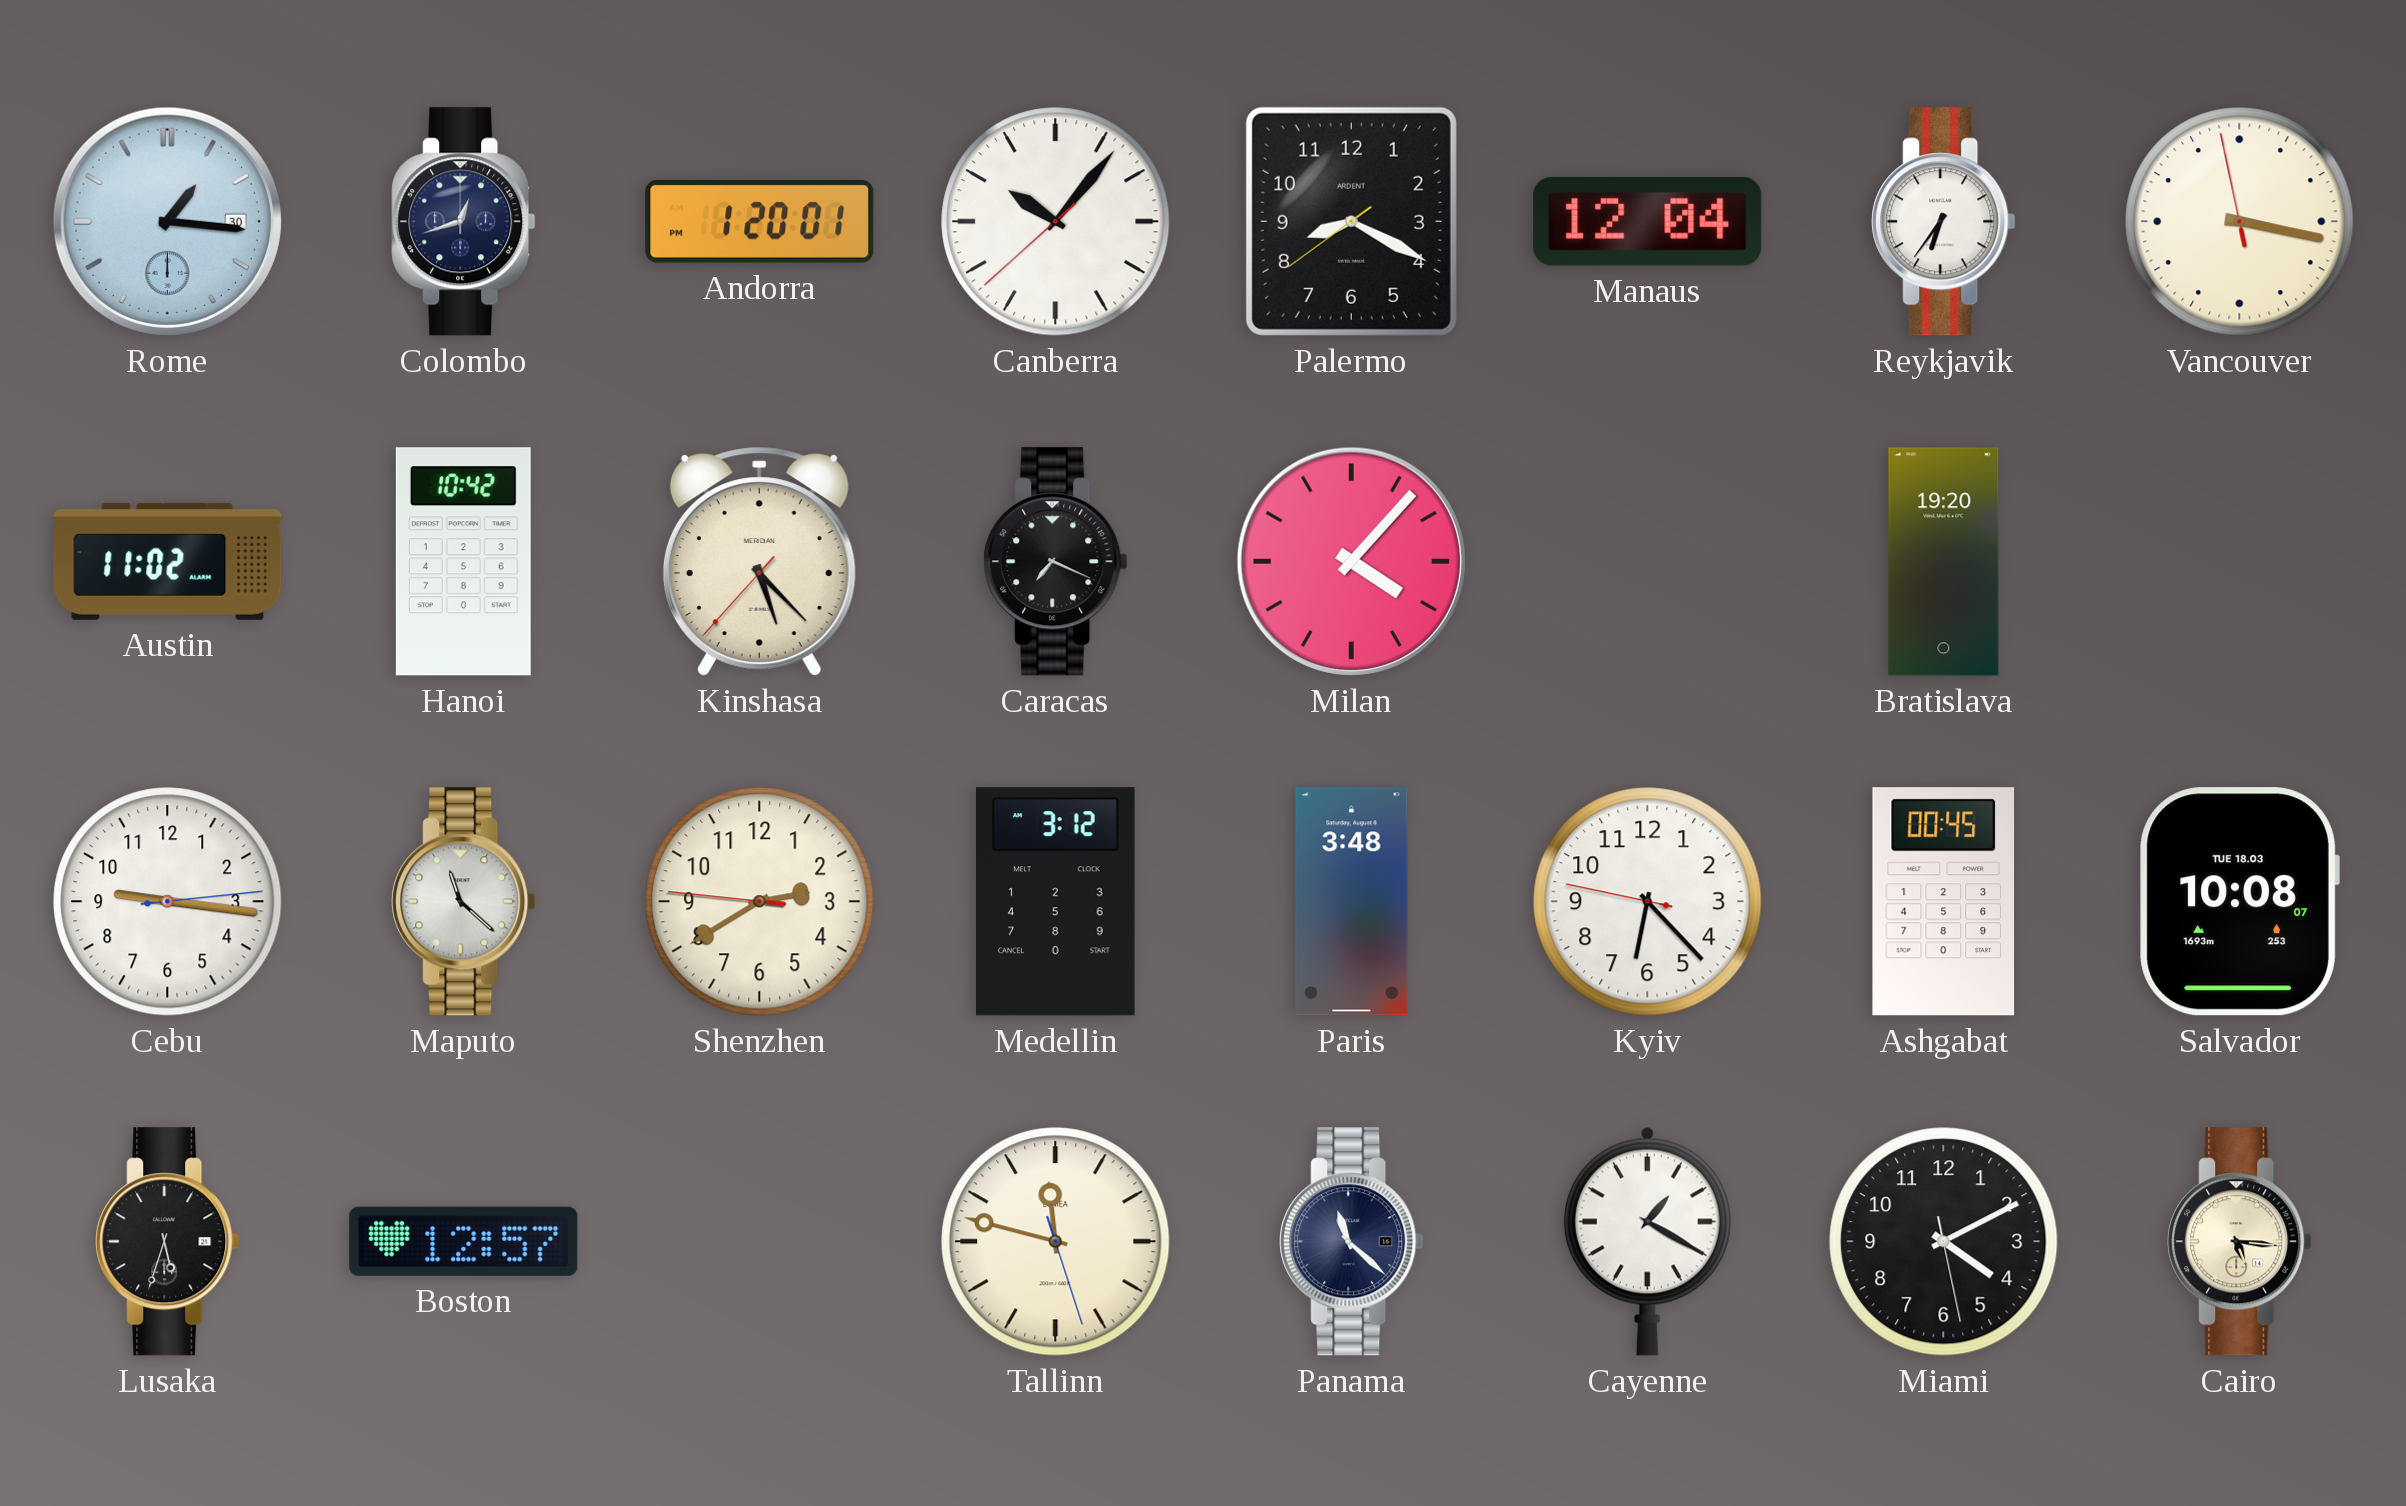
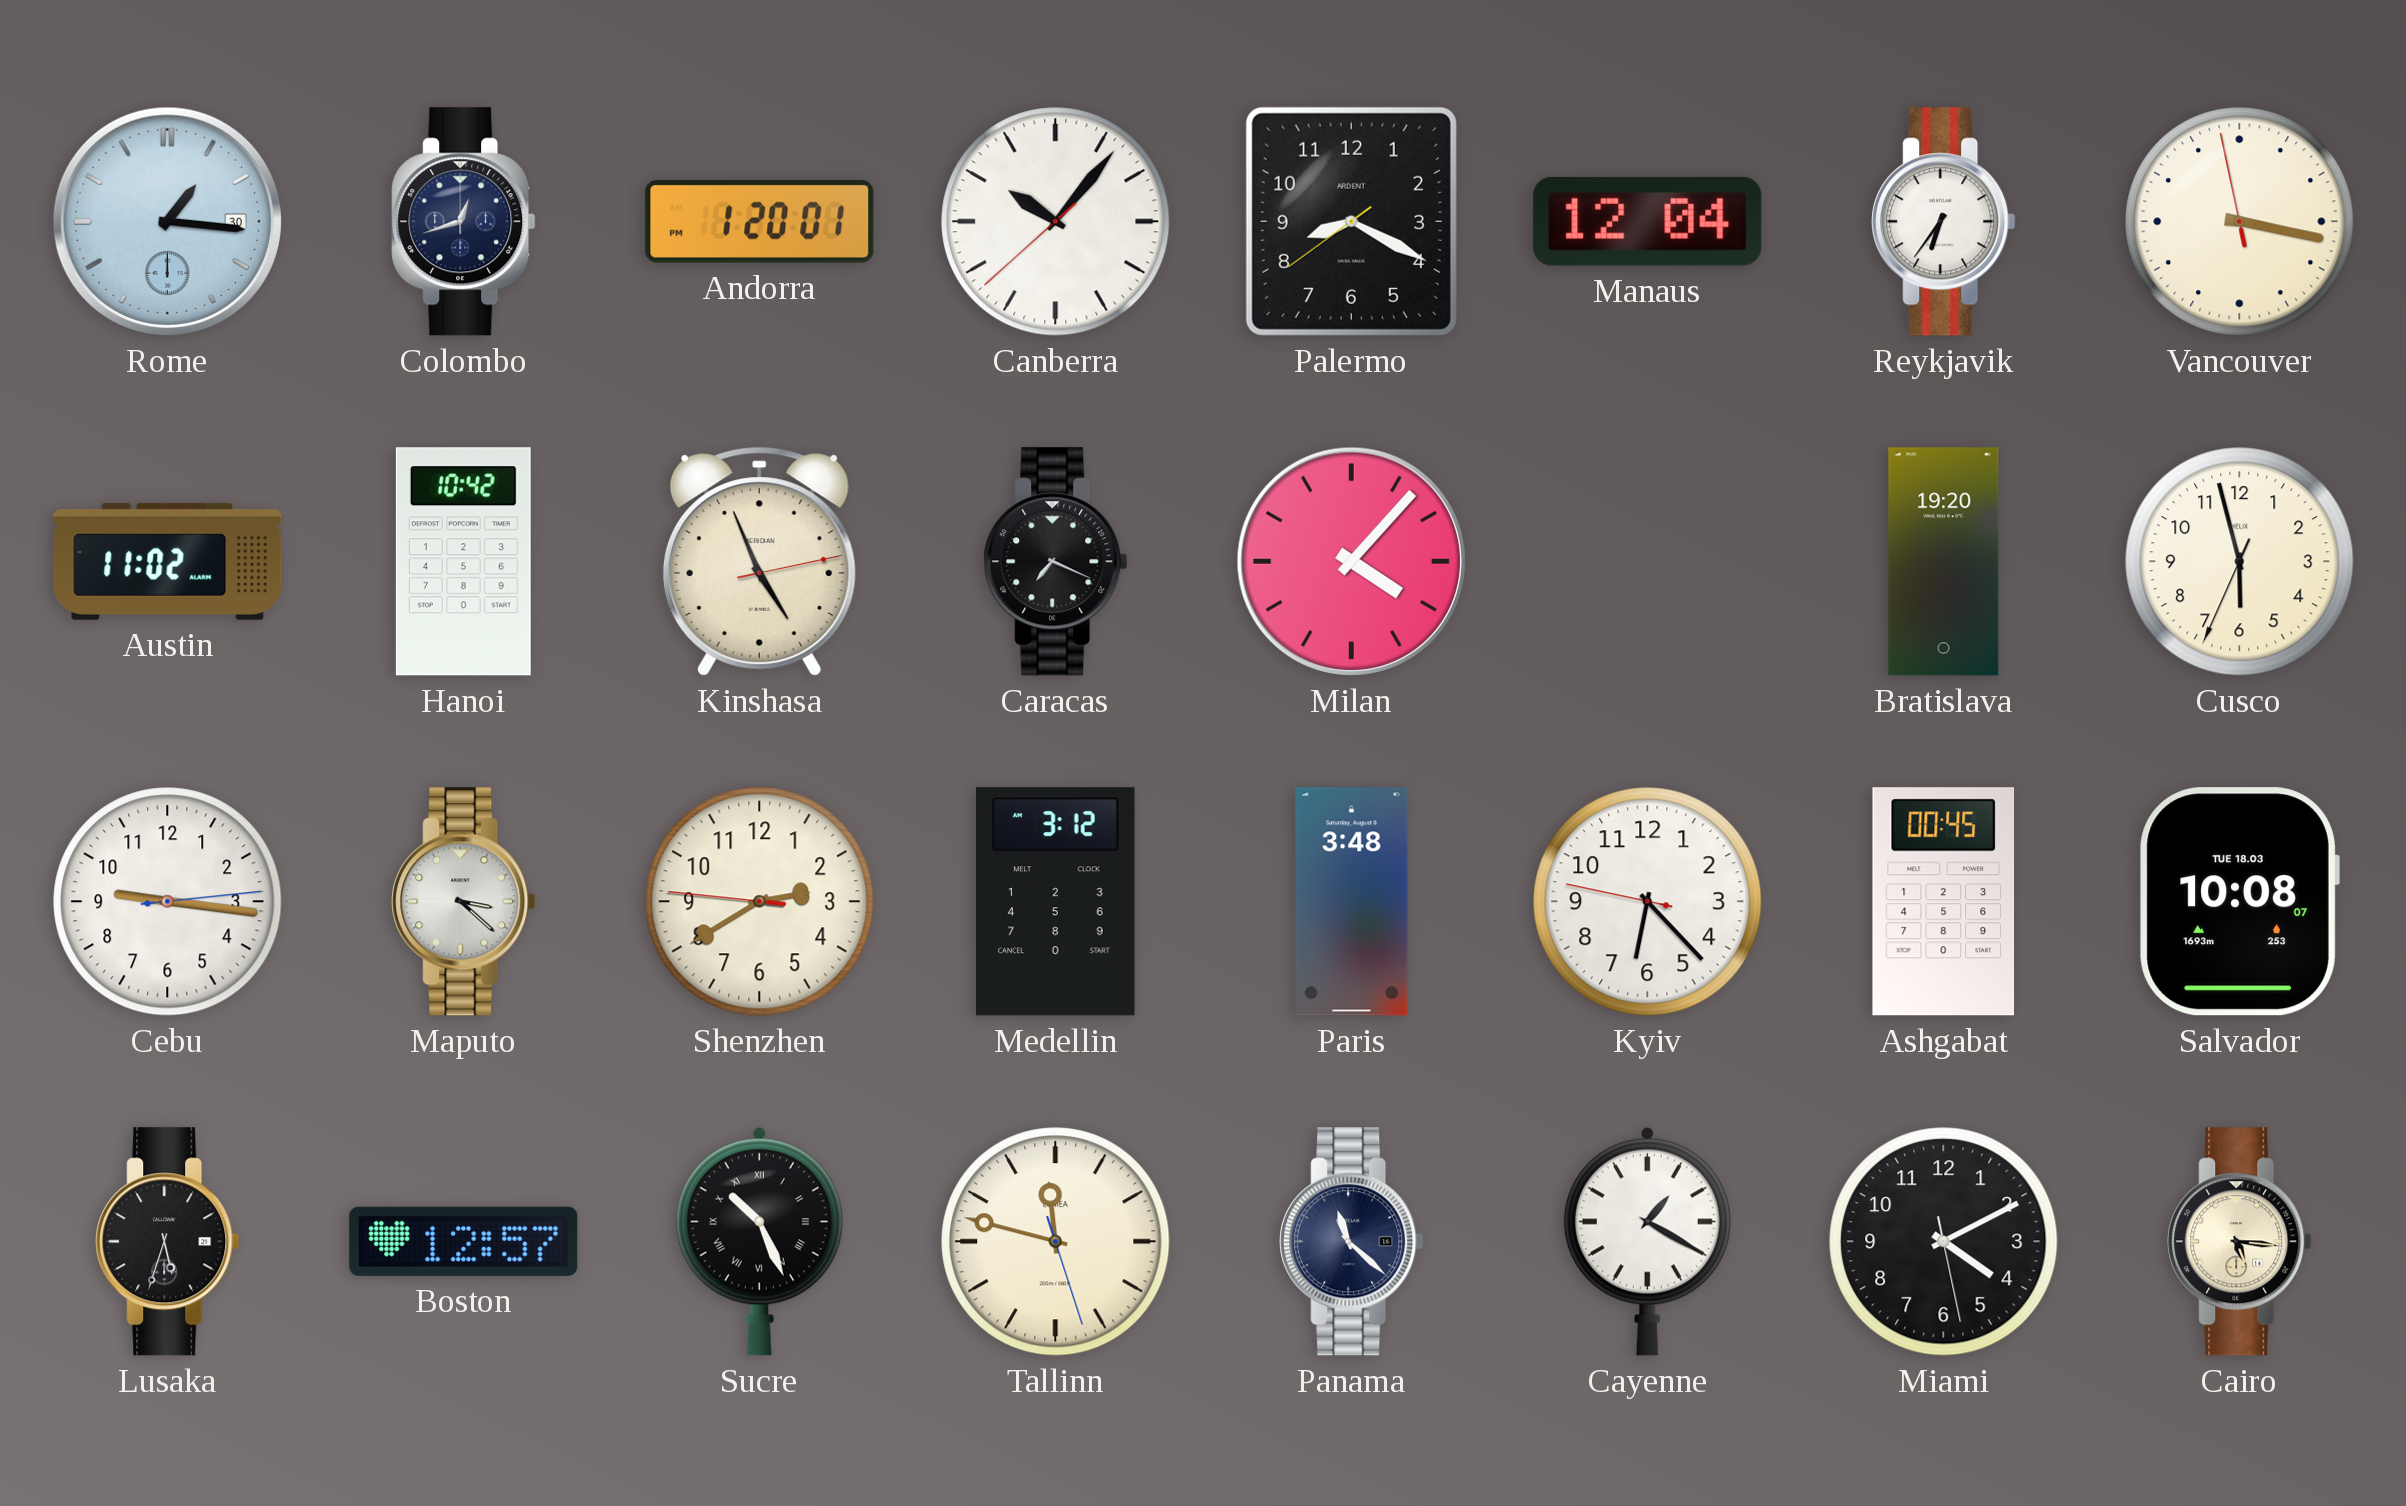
Kinshasa: 5:22 -> 4:56
Cusco: none -> 5:57
Maputo: 11:22 -> 3:22
Sucre: none -> 10:26
